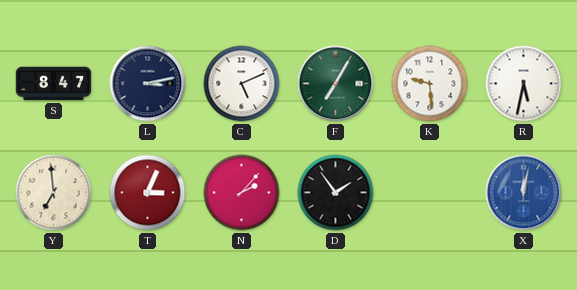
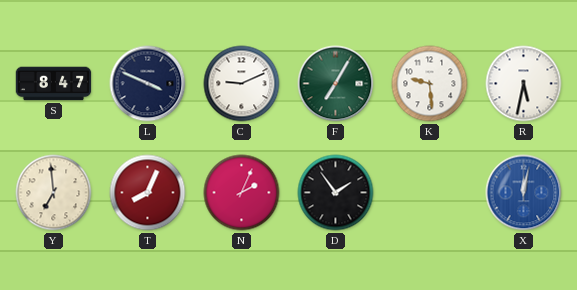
L: 3:13 -> 3:49
C: 5:11 -> 9:11
T: 3:04 -> 8:04
N: 2:07 -> 2:04
